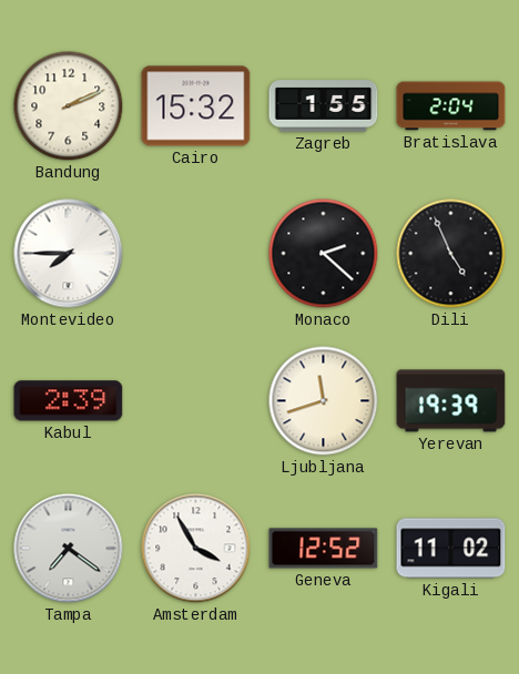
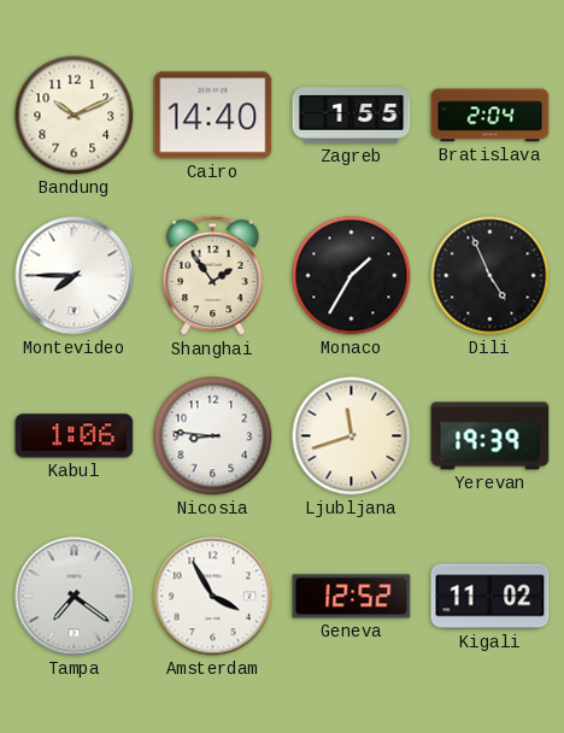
Bandung: 2:11 -> 10:11
Cairo: 15:32 -> 14:40
Shanghai: none -> 1:54
Monaco: 2:22 -> 1:35
Kabul: 2:39 -> 1:06
Nicosia: none -> 8:46
